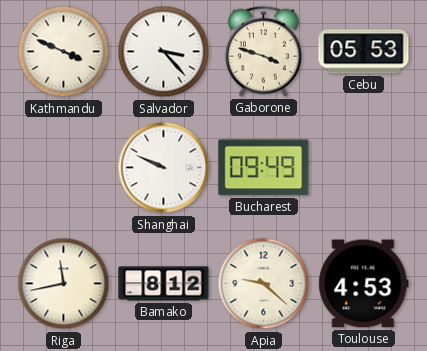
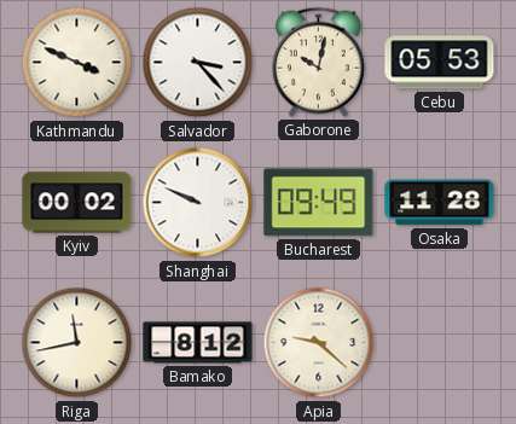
Gaborone: 3:48 -> 10:02
Kyiv: none -> 00:02
Osaka: none -> 11:28
Toulouse: 4:53 -> none
